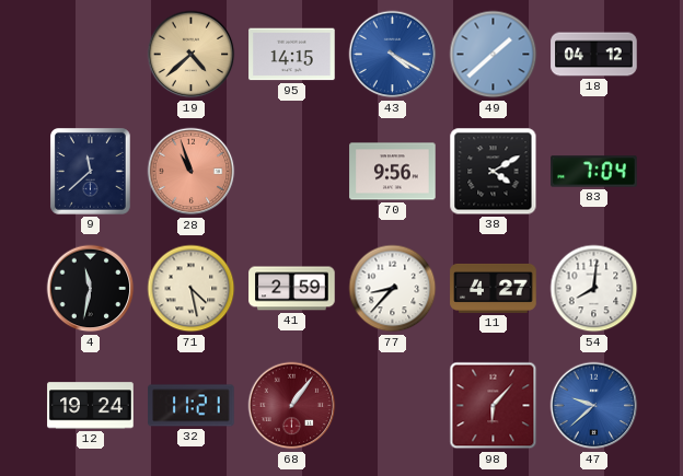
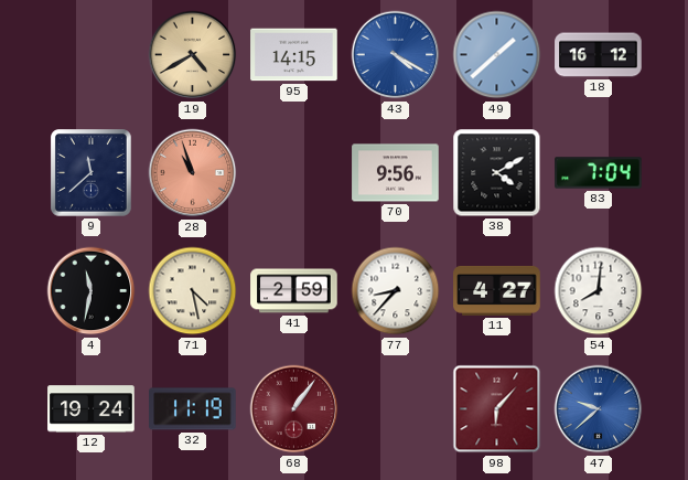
19: 4:38 -> 4:40
18: 04:12 -> 16:12
32: 11:21 -> 11:19
